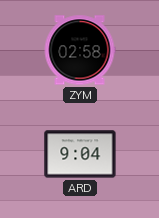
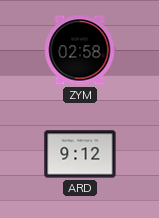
ARD: 9:04 -> 9:12
